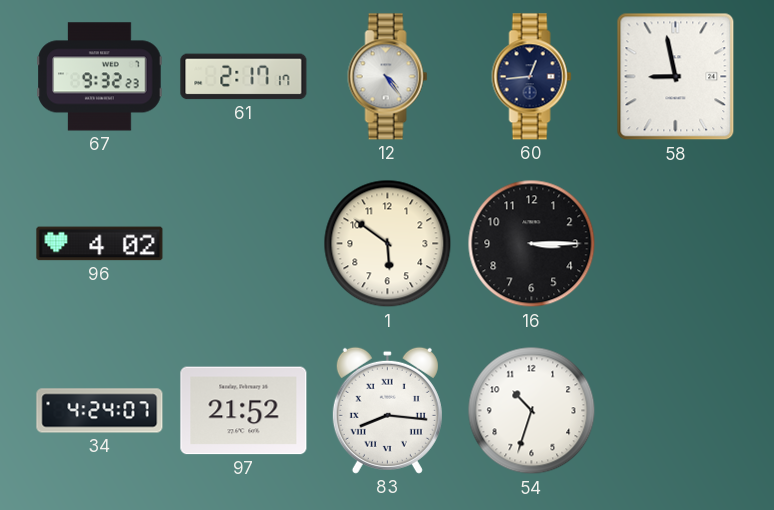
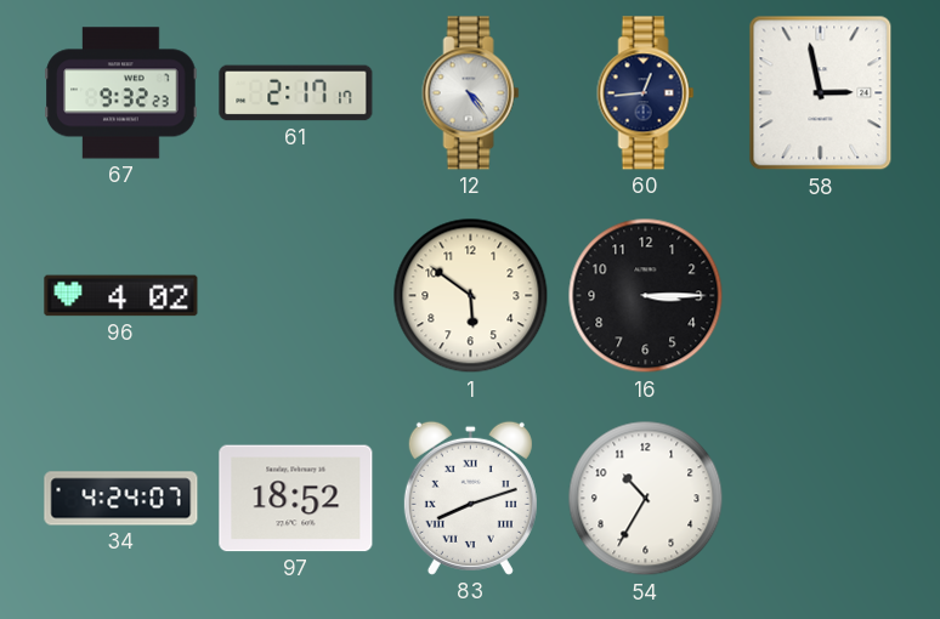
58: 8:58 -> 2:58
97: 21:52 -> 18:52
83: 8:16 -> 8:12
54: 10:33 -> 10:35
